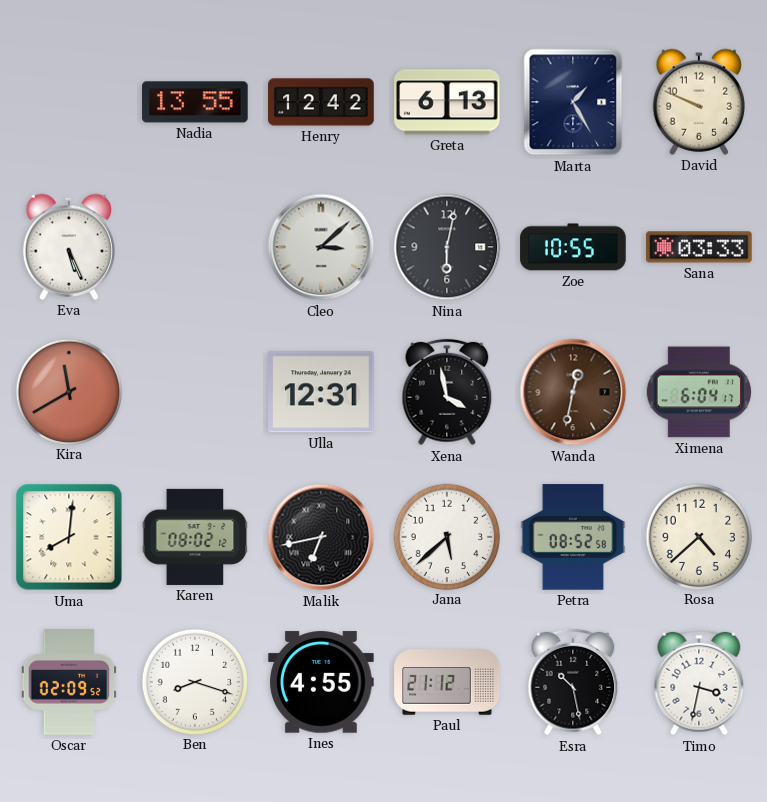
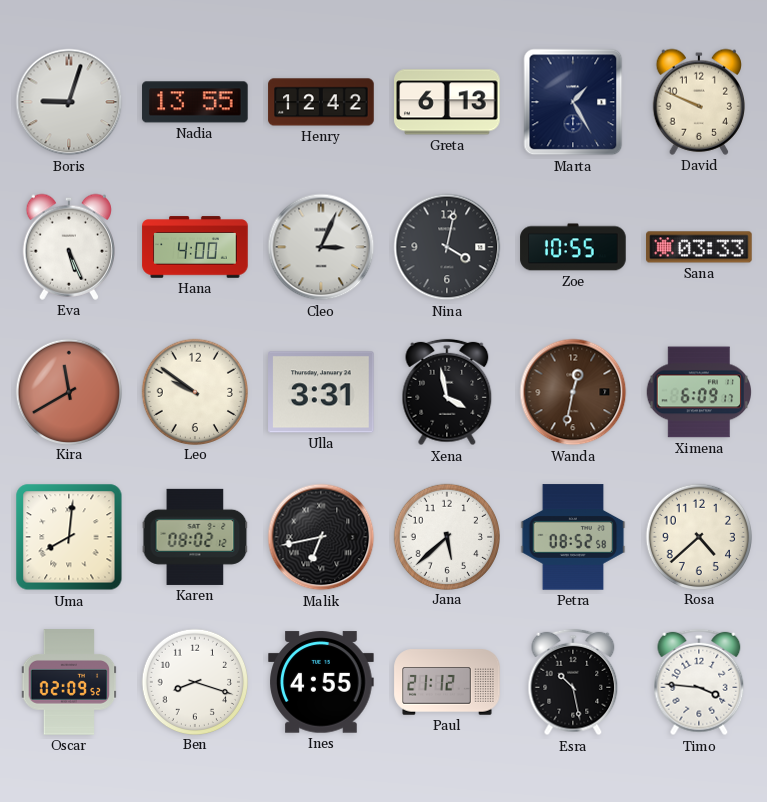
Boris: none -> 9:03
Hana: none -> 4:00
Cleo: 3:08 -> 3:04
Nina: 6:02 -> 4:02
Leo: none -> 9:51
Ulla: 12:31 -> 3:31
Ximena: 6:04 -> 6:09
Timo: 3:32 -> 3:46
